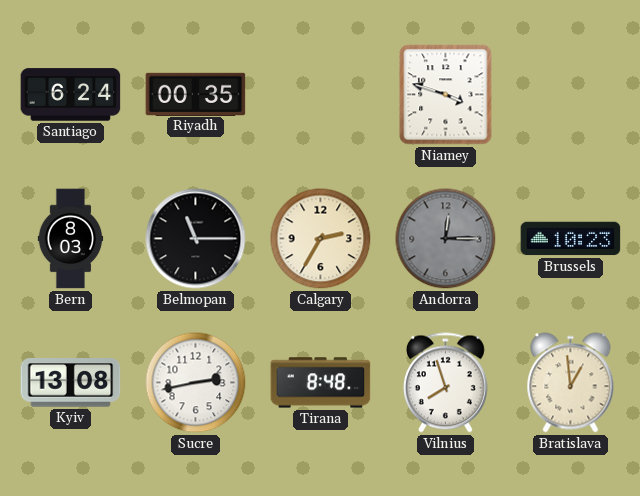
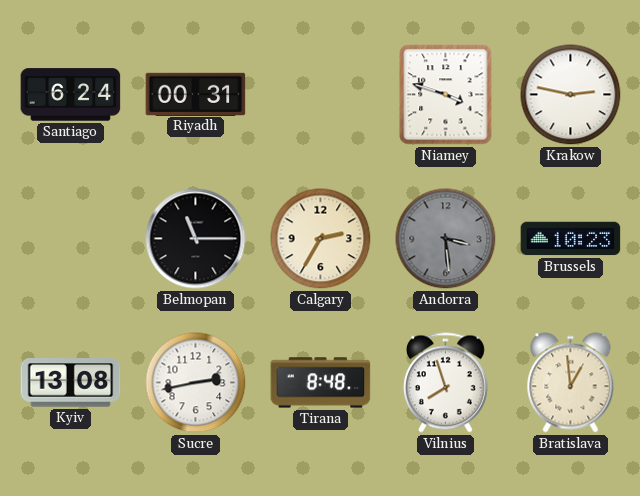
Riyadh: 00:35 -> 00:31
Krakow: none -> 2:47
Bern: 8:03 -> none
Andorra: 12:15 -> 3:29
